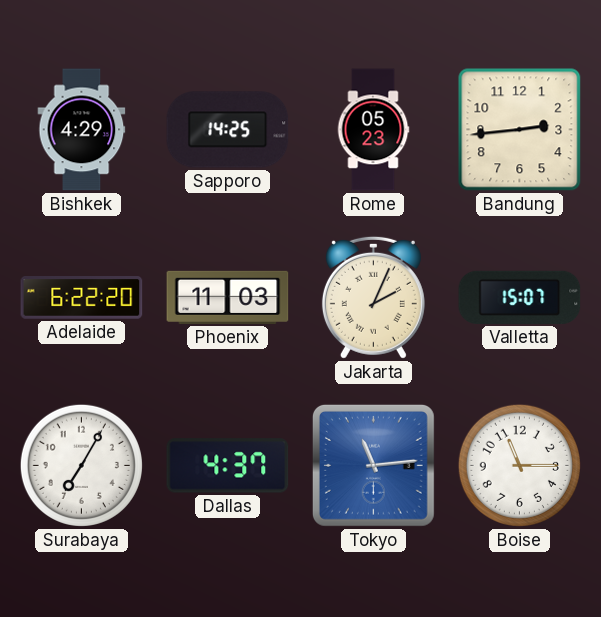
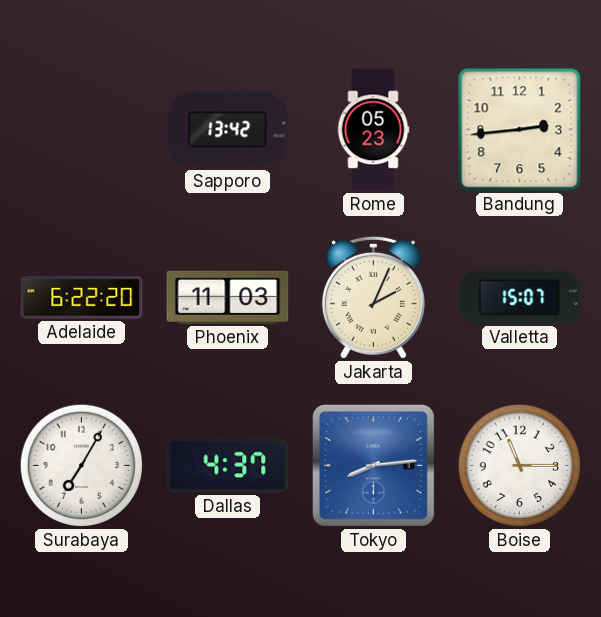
Bishkek: 4:29 -> none
Sapporo: 14:25 -> 13:42
Tokyo: 11:14 -> 8:14
